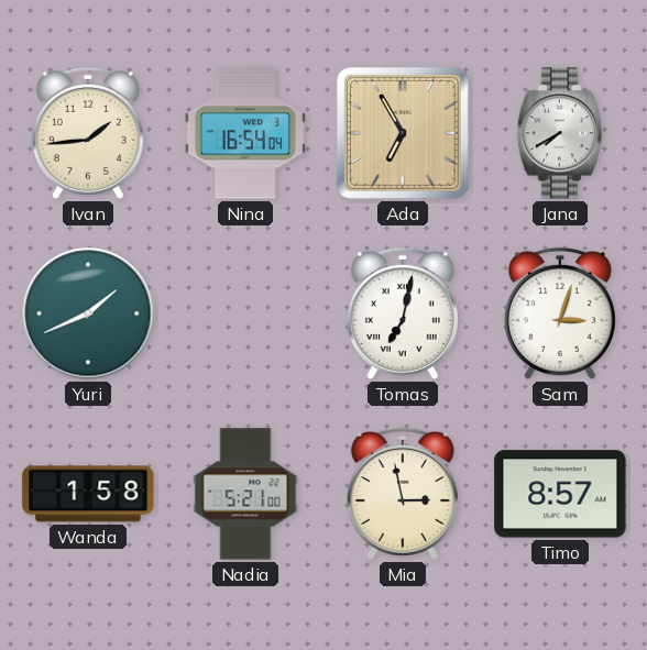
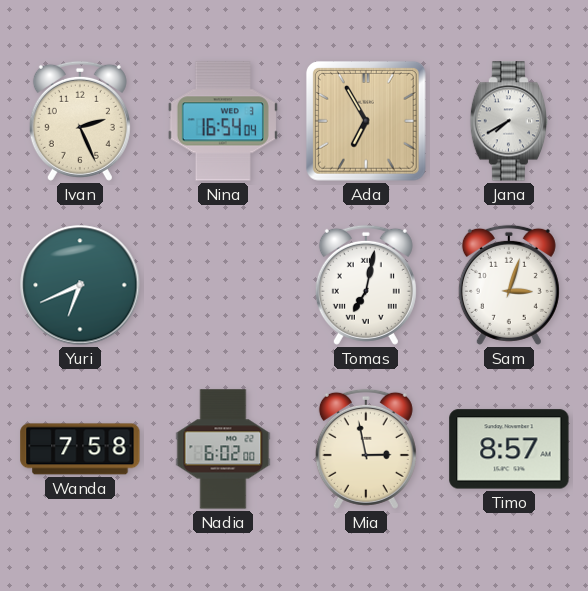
Ivan: 1:44 -> 2:26
Yuri: 1:41 -> 6:41
Wanda: 1:58 -> 7:58
Nadia: 5:21 -> 6:02
